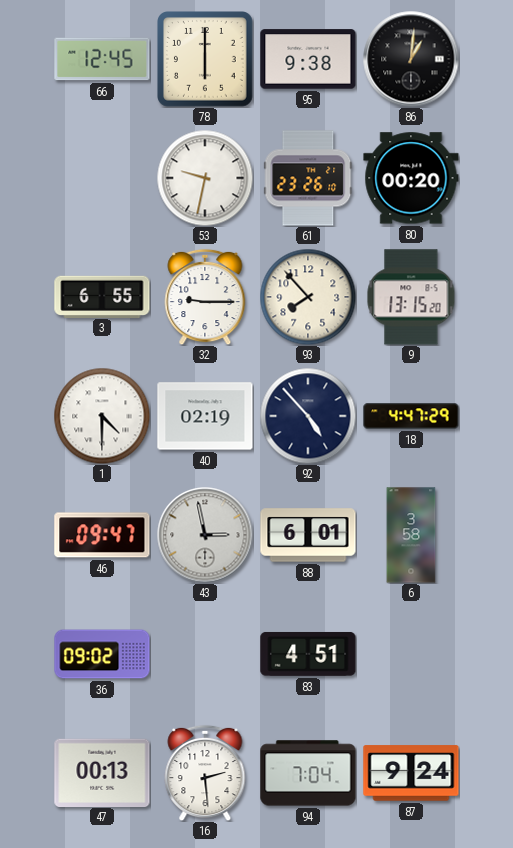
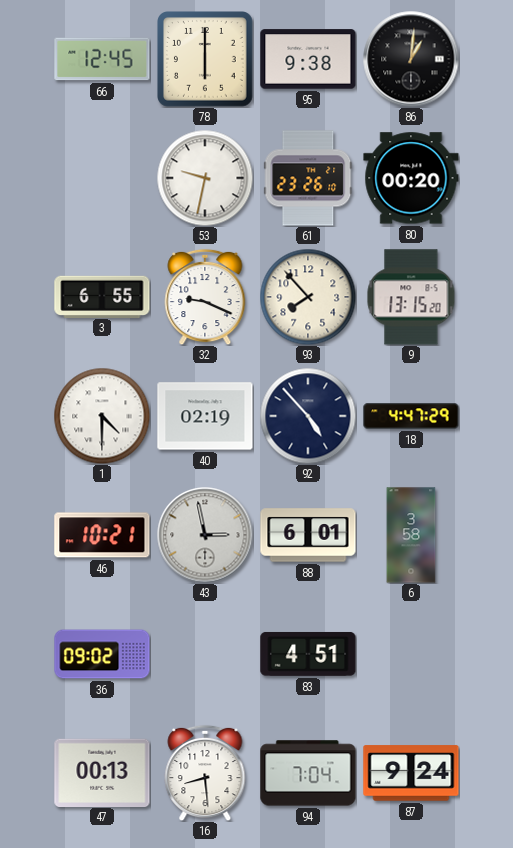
32: 9:15 -> 9:19
46: 09:47 -> 10:21
16: 2:29 -> 8:29
